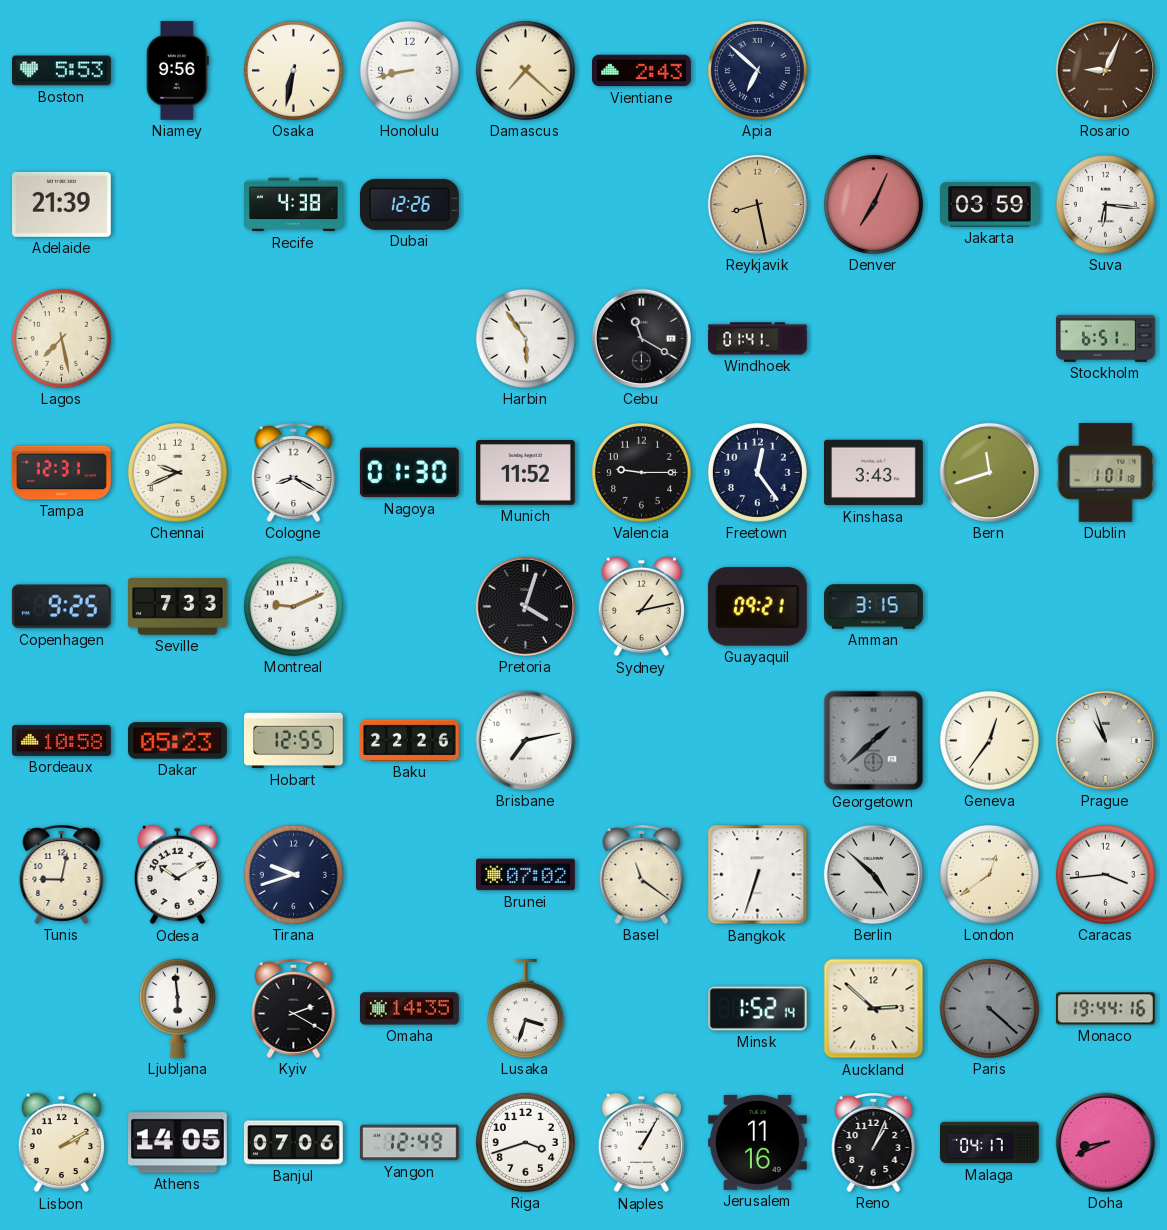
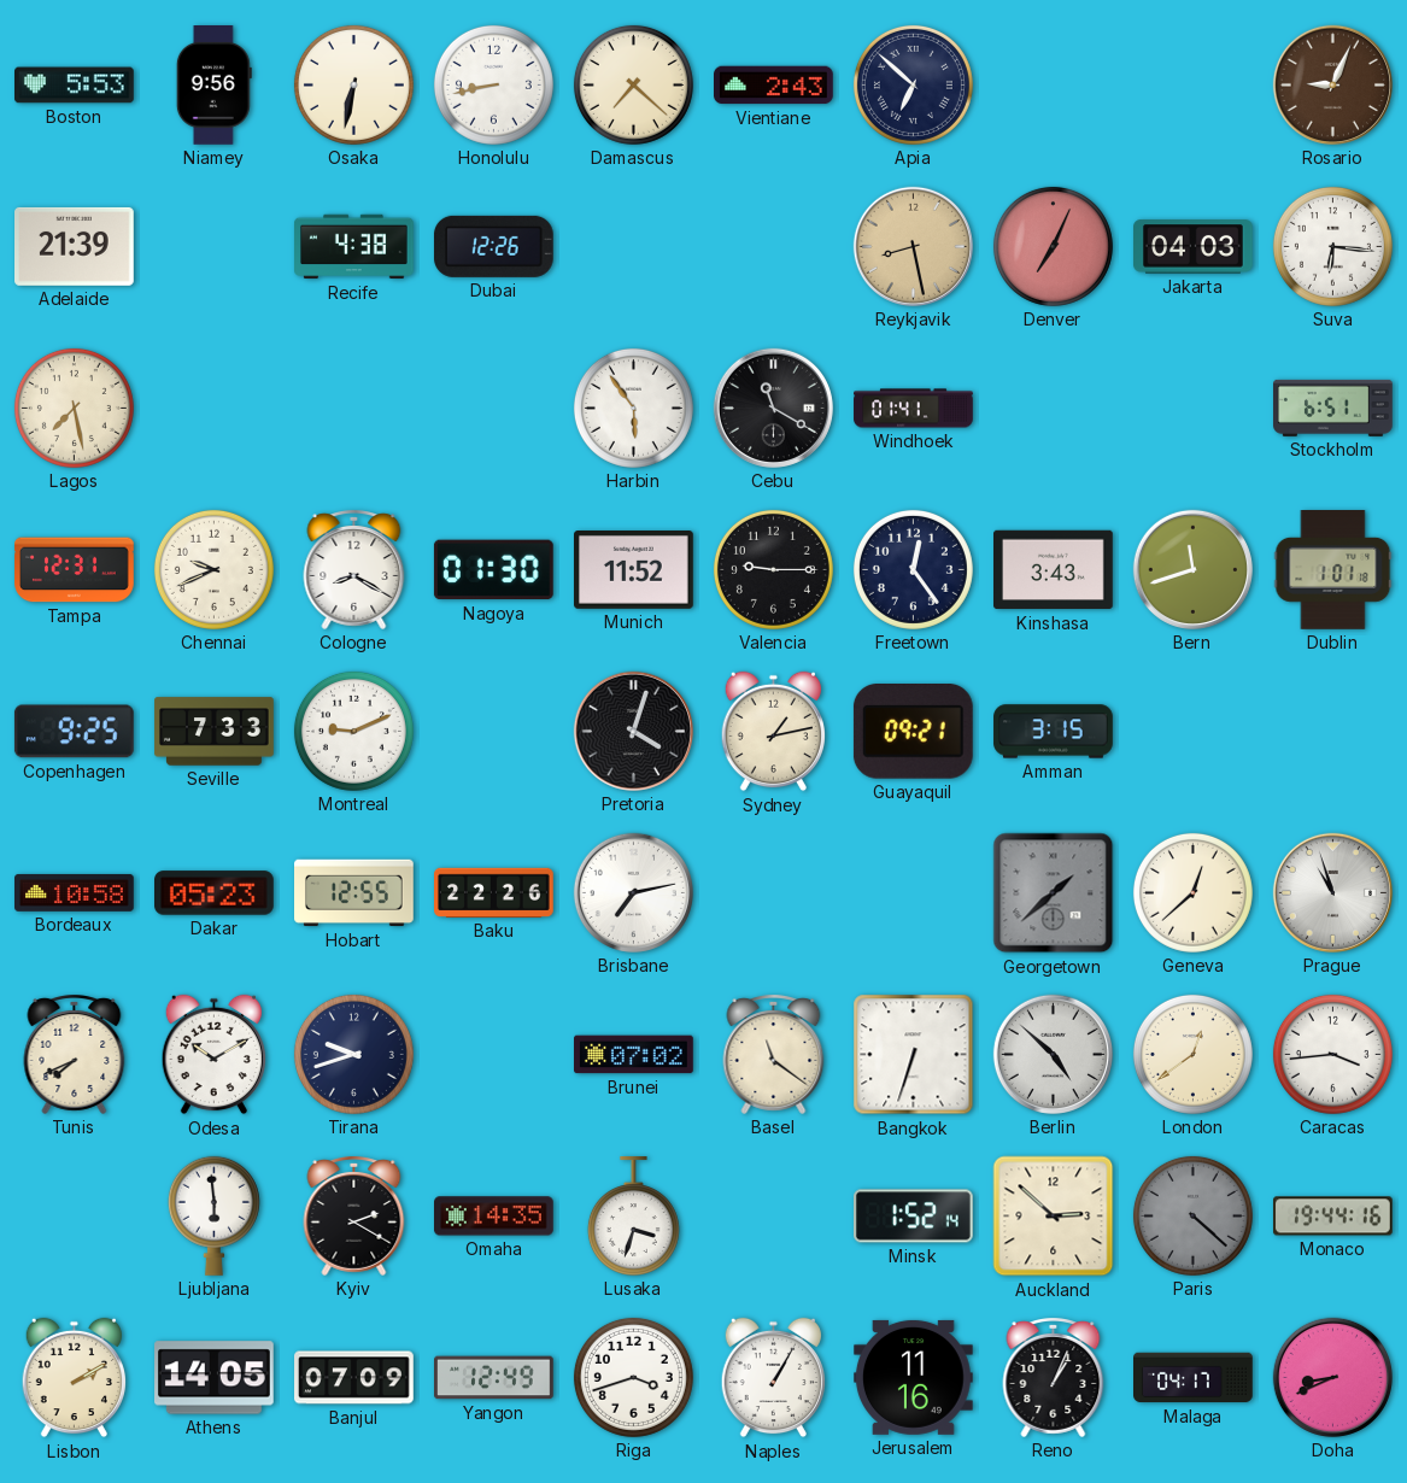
Jakarta: 03:59 -> 04:03
Geneva: 12:36 -> 12:38
Tunis: 9:02 -> 7:41
Banjul: 07:06 -> 07:09
